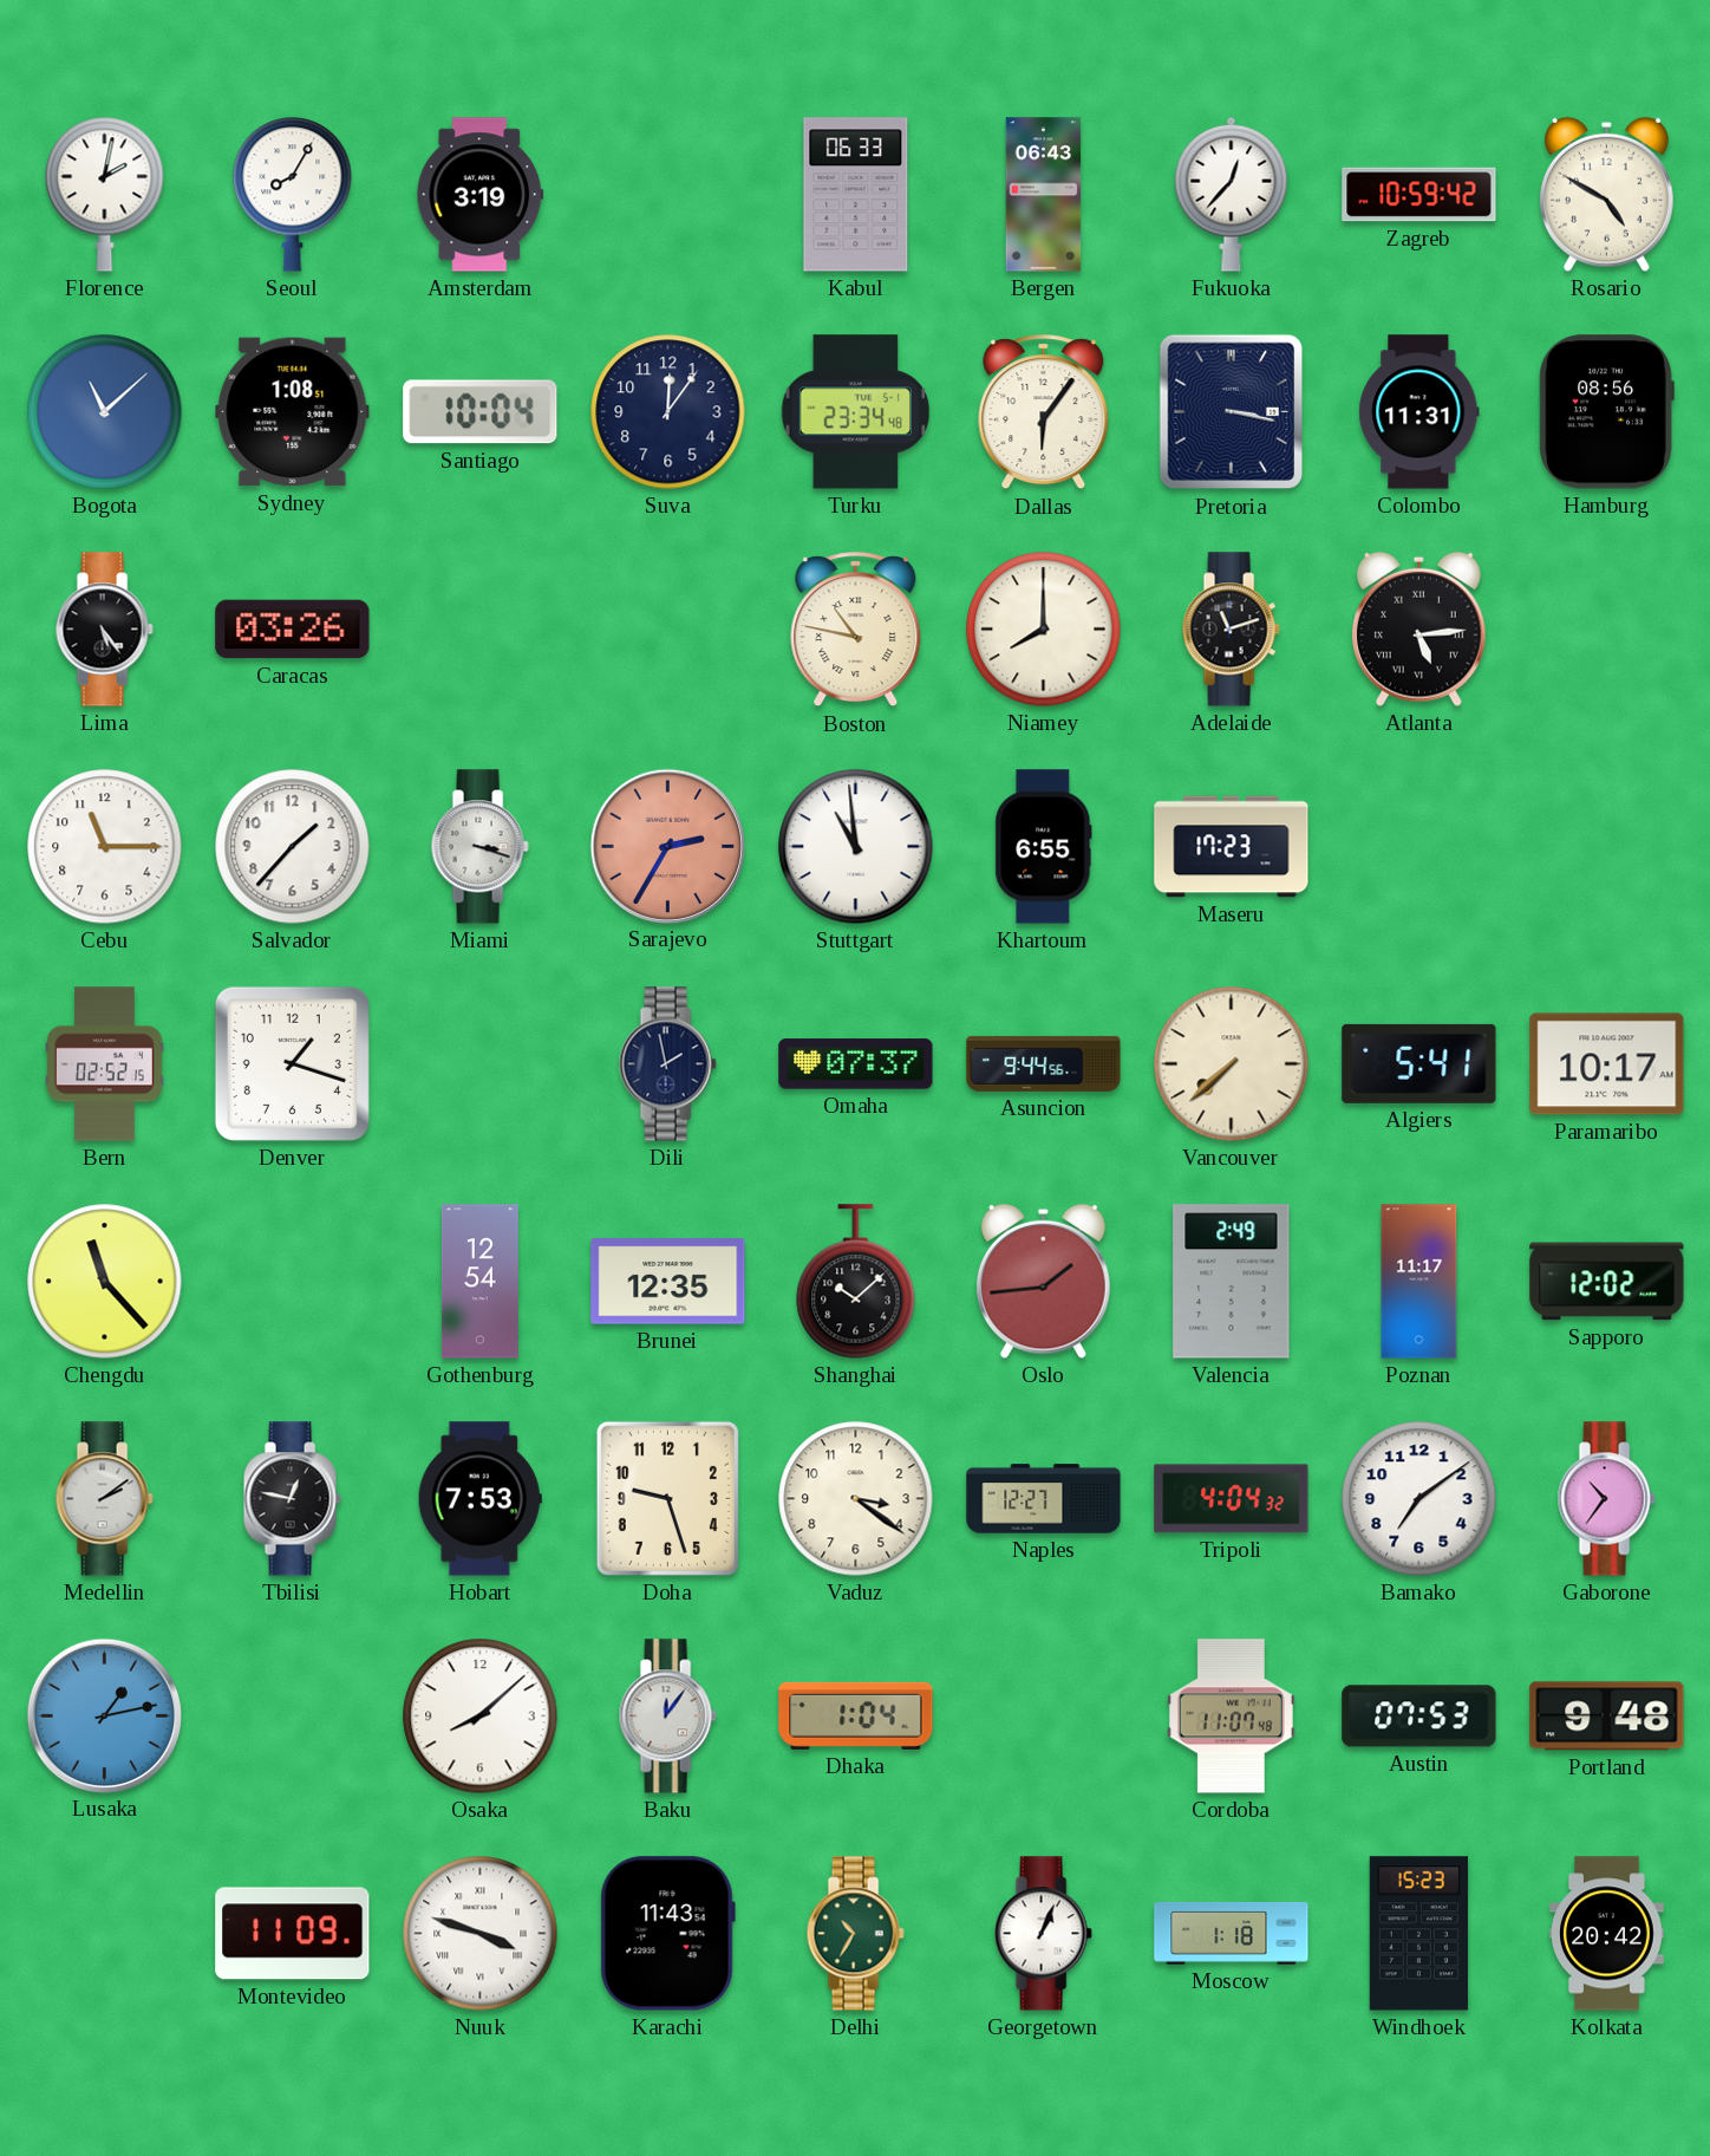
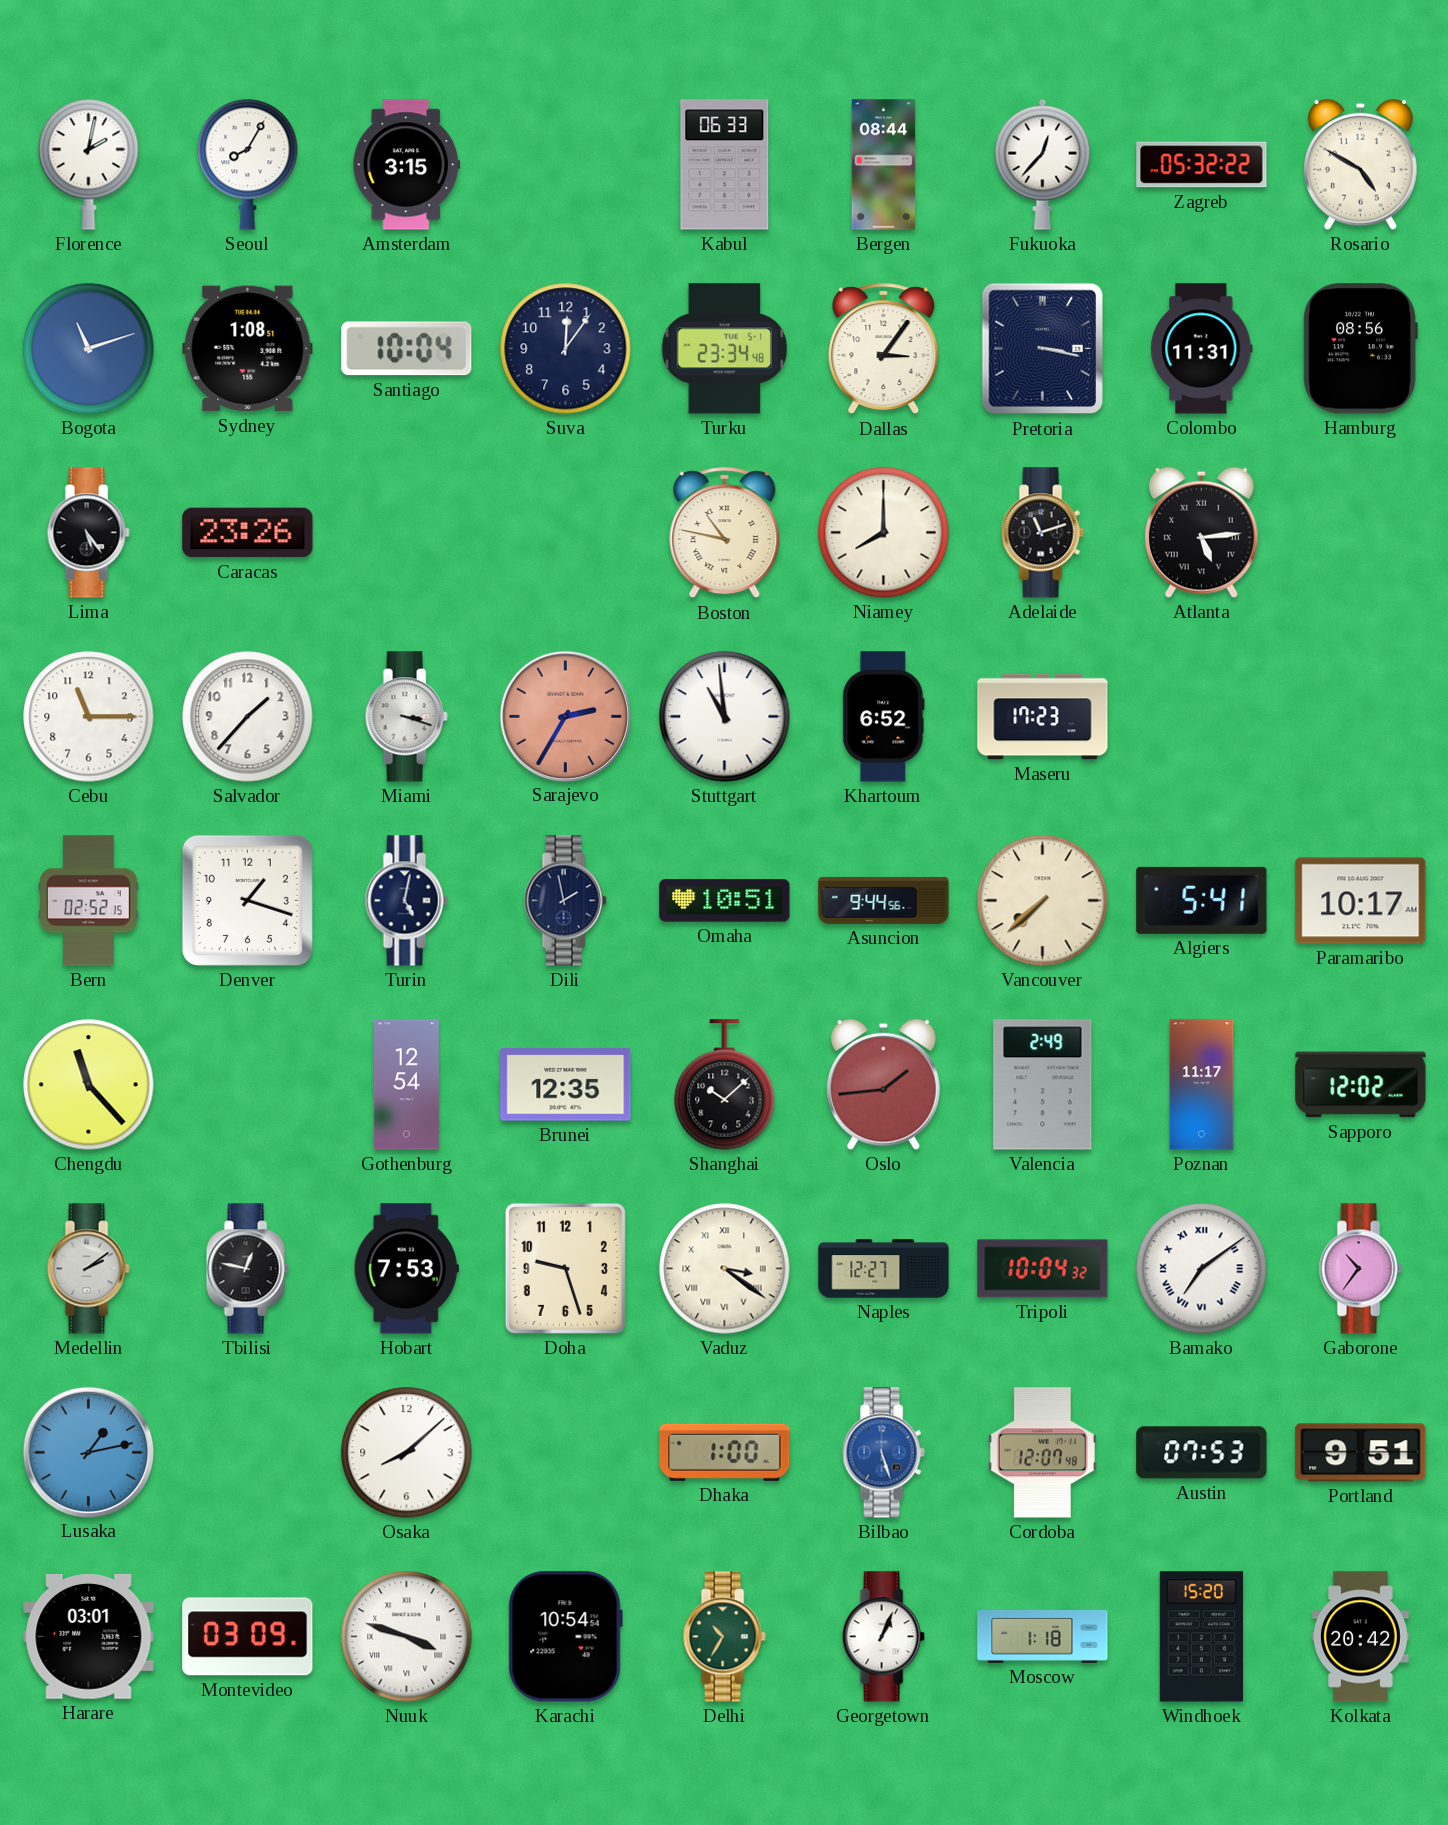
Amsterdam: 3:19 -> 3:15
Bergen: 06:43 -> 08:44
Zagreb: 10:59 -> 05:32
Bogota: 11:08 -> 11:12
Dallas: 6:06 -> 3:06
Caracas: 03:26 -> 23:26
Khartoum: 6:55 -> 6:52
Turin: none -> 5:02
Omaha: 07:37 -> 10:51
Vaduz numerals: Arabic -> Roman
Tripoli: 4:04 -> 10:04
Bamako numerals: Arabic -> Roman
Baku: 12:06 -> none
Dhaka: 1:04 -> 1:00
Bilbao: none -> 5:27
Cordoba: 11:07 -> 12:07
Portland: 9:48 -> 9:51
Harare: none -> 03:01
Montevideo: 11:09 -> 03:09
Karachi: 11:43 -> 10:54
Windhoek: 15:23 -> 15:20
